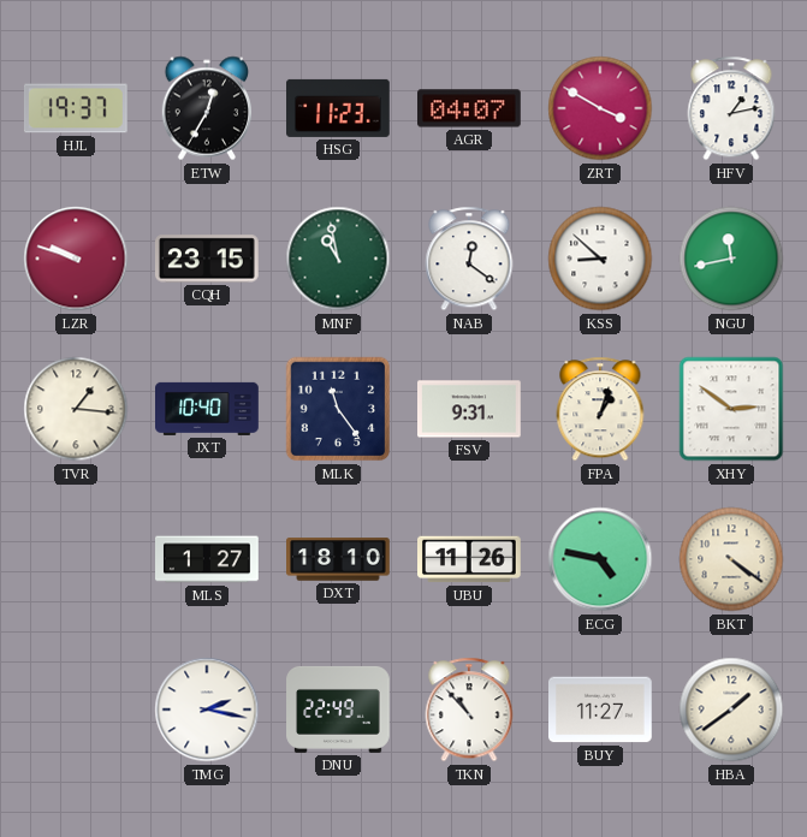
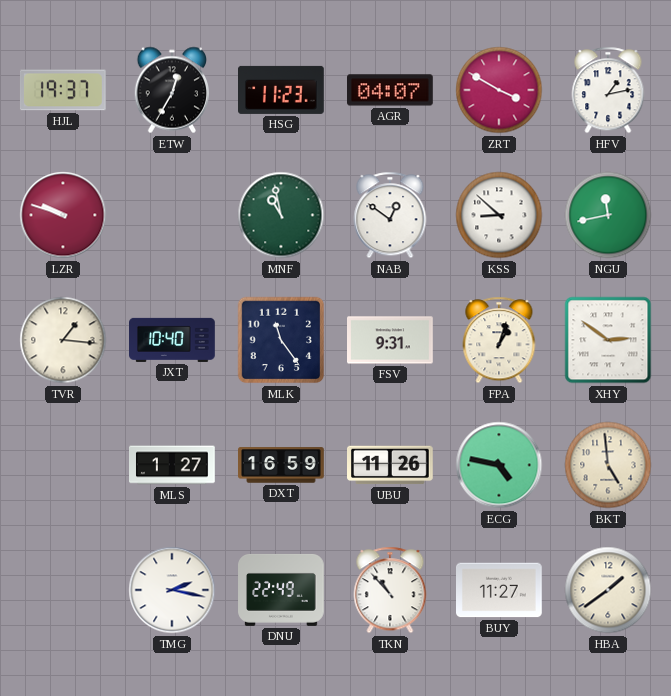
CQH: 23:15 -> none
NAB: 12:21 -> 12:51
DXT: 18:10 -> 16:59
BKT: 4:21 -> 4:59
